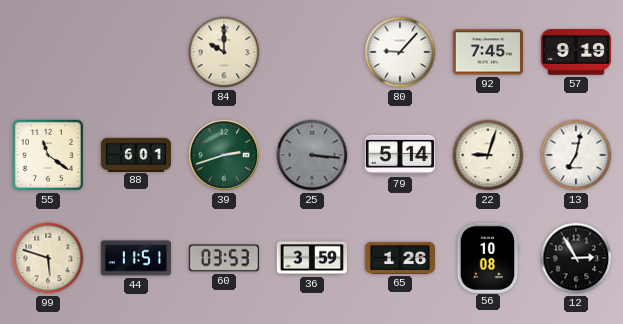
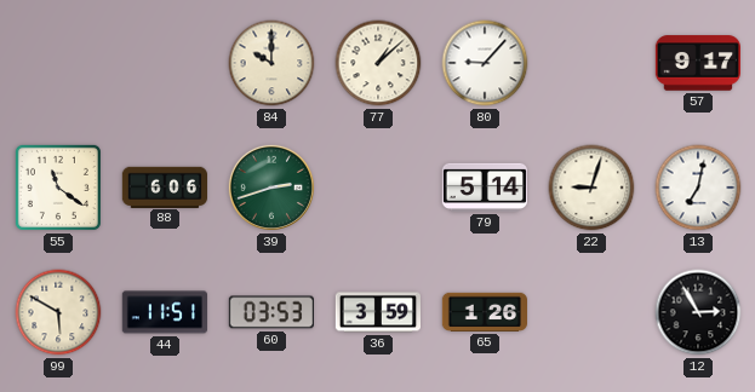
77: none -> 1:08
92: 7:45 -> none
57: 9:19 -> 9:17
88: 6:01 -> 6:06
25: 3:16 -> none
99: 5:48 -> 5:50
56: 10:08 -> none
